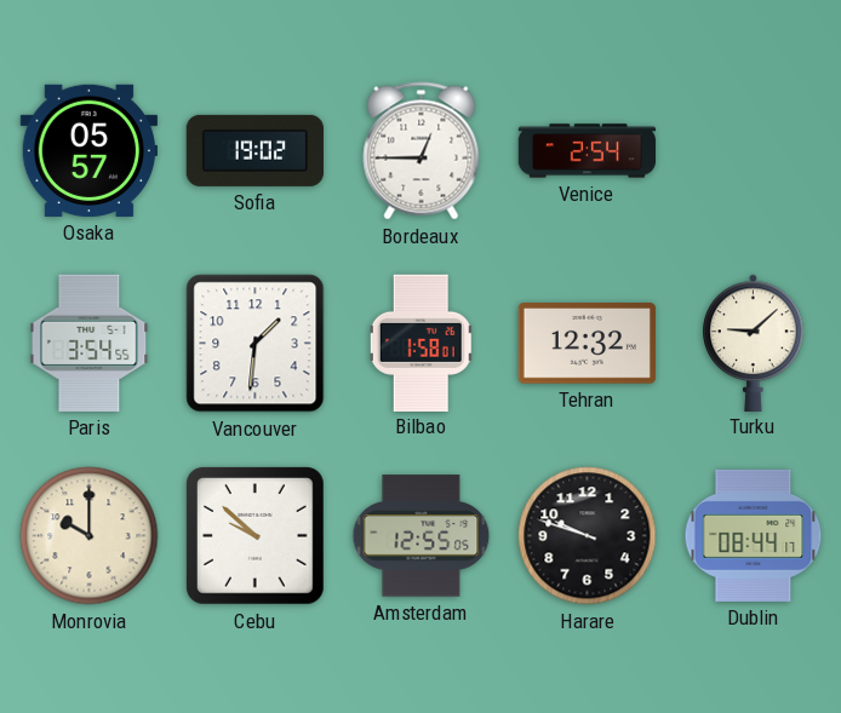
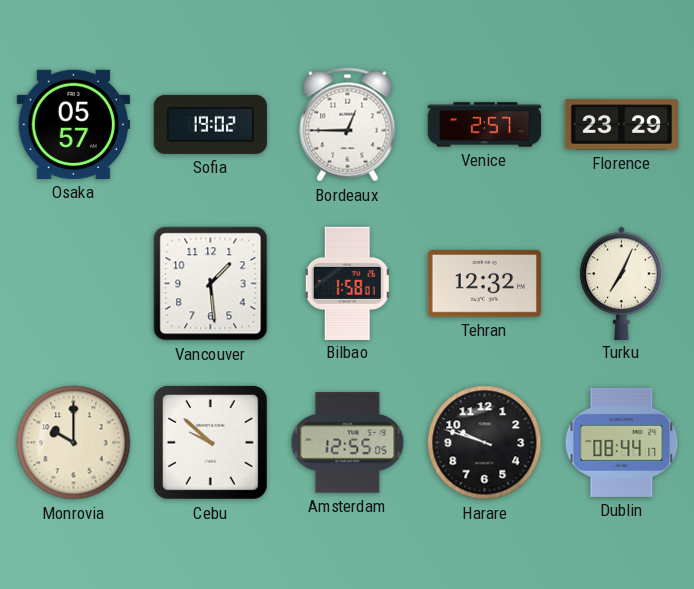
Venice: 2:54 -> 2:57
Florence: none -> 23:29
Paris: 3:54 -> none
Vancouver: 1:31 -> 1:29
Turku: 9:08 -> 7:04
